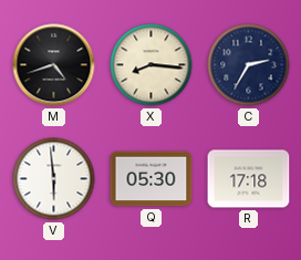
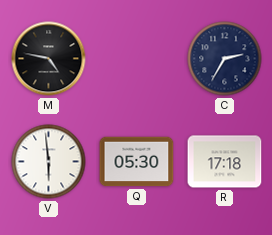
M: 4:42 -> 4:47
X: 8:16 -> none
